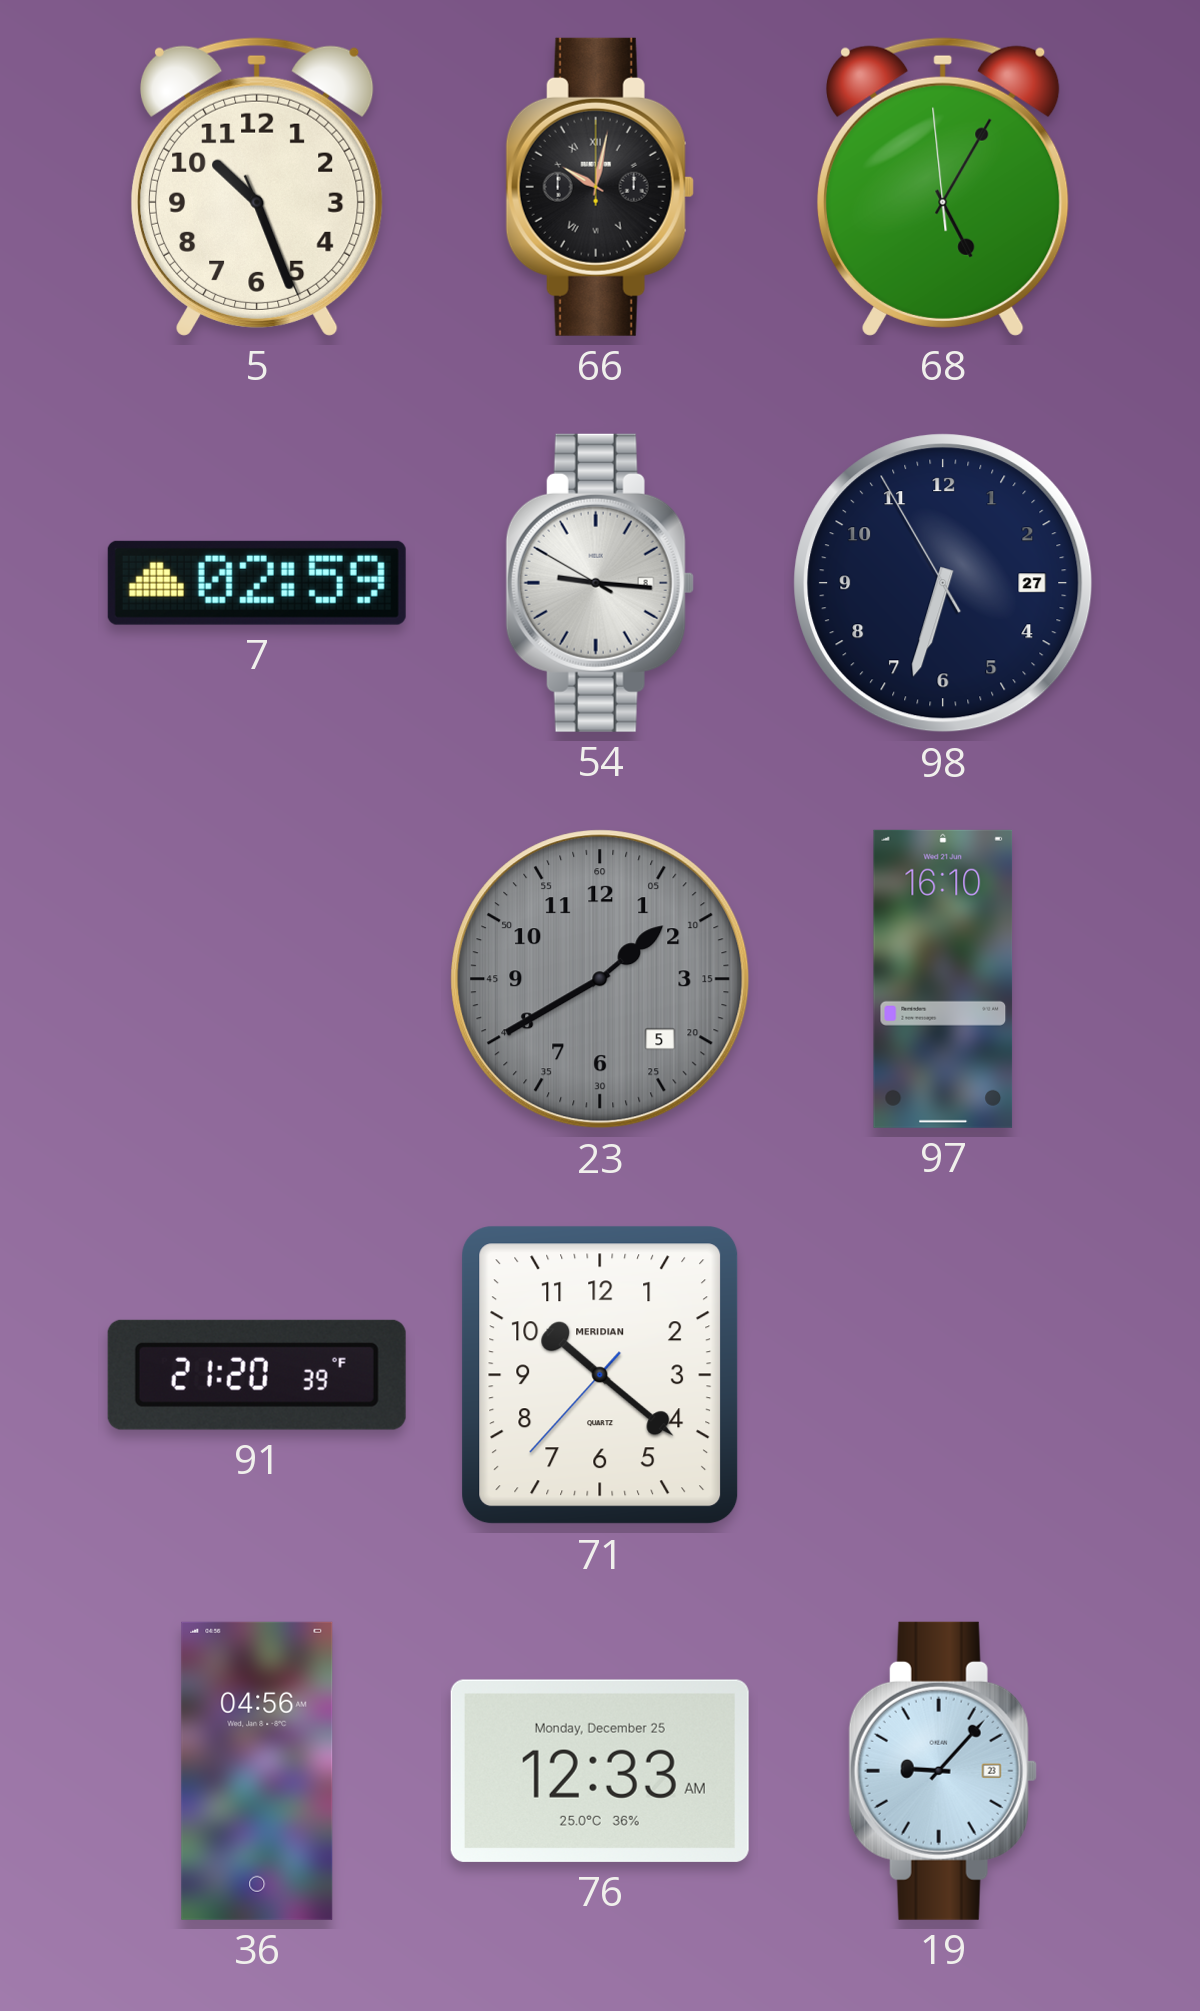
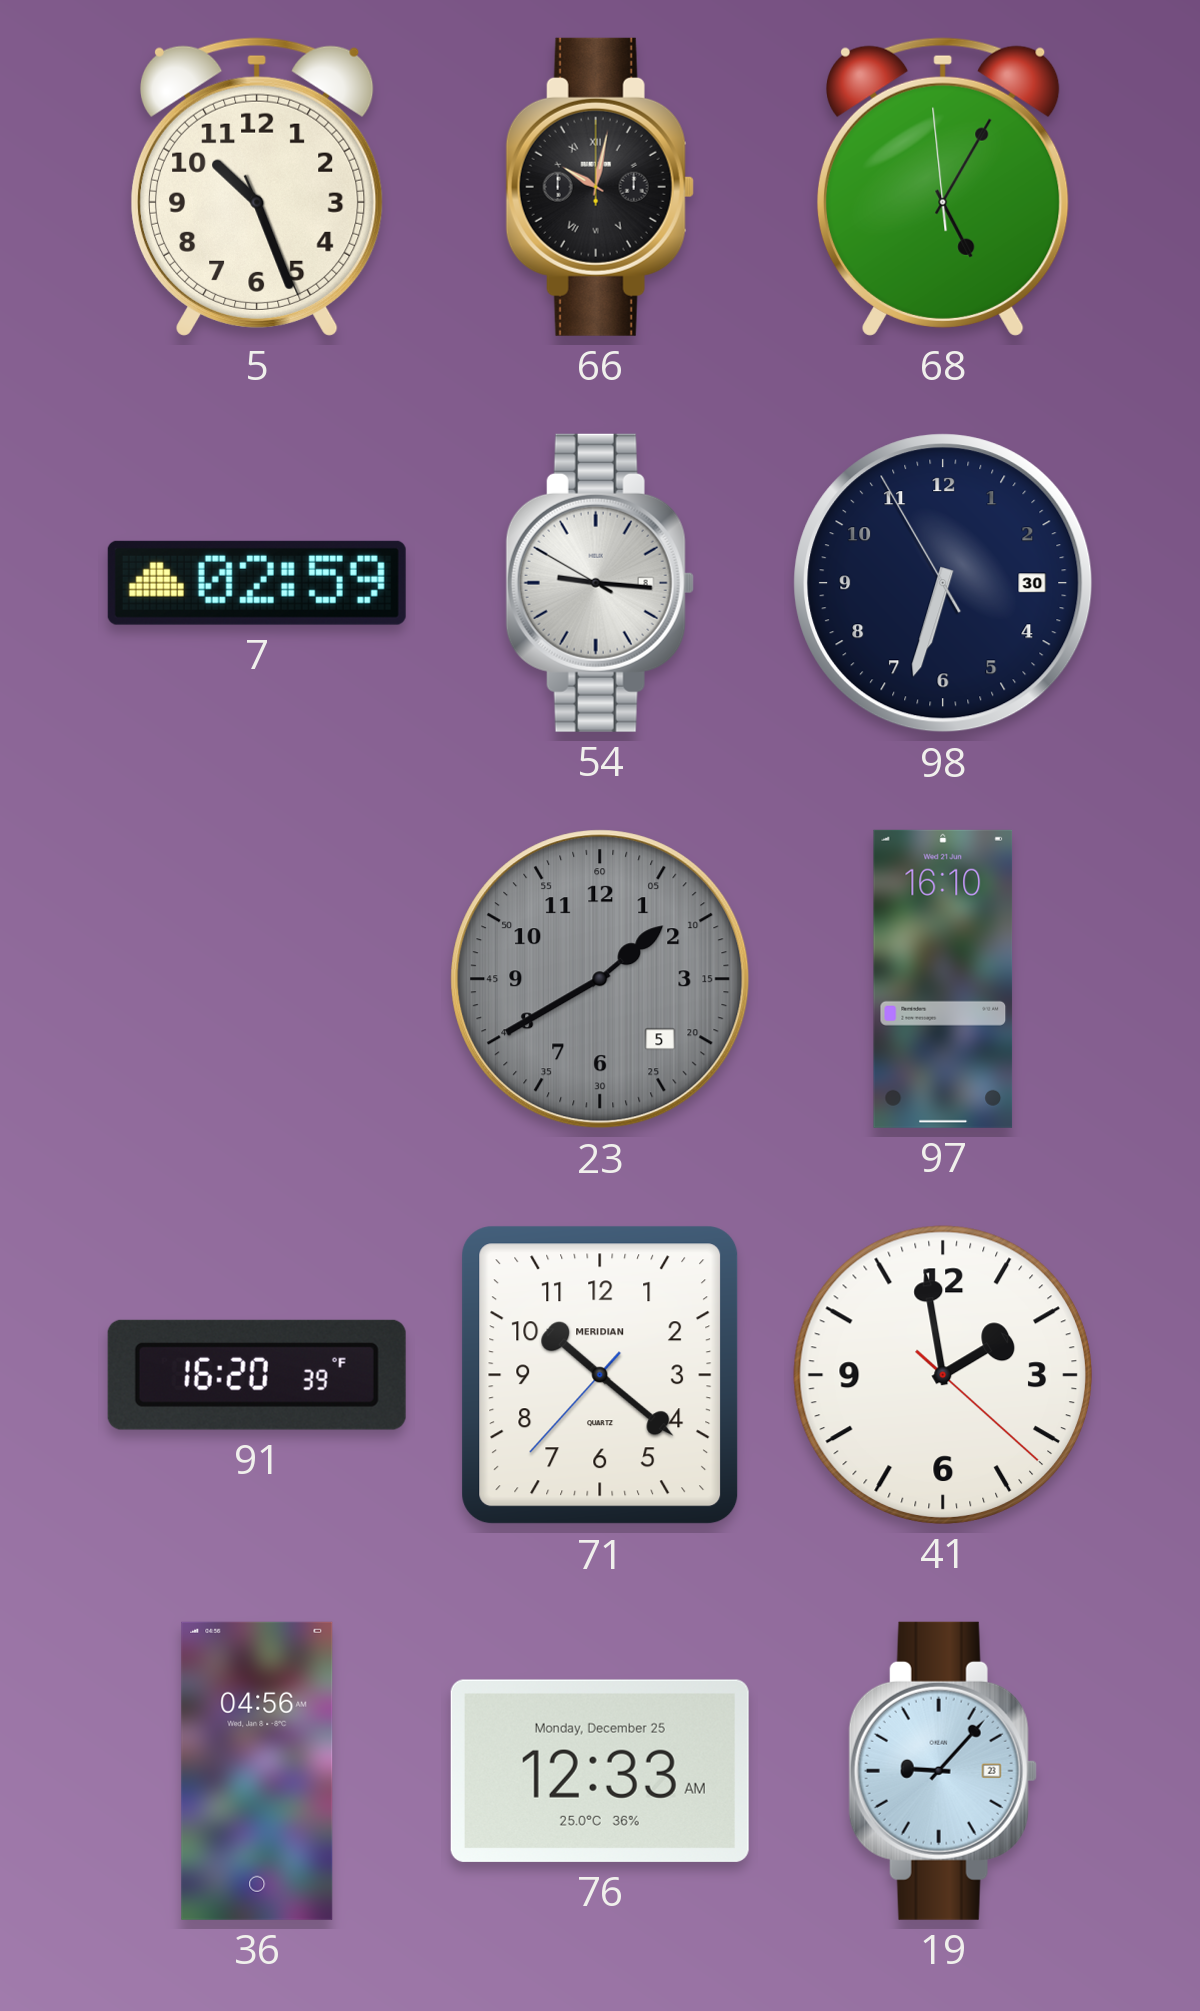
98 date: 27 -> 30
91: 21:20 -> 16:20
41: none -> 1:58
